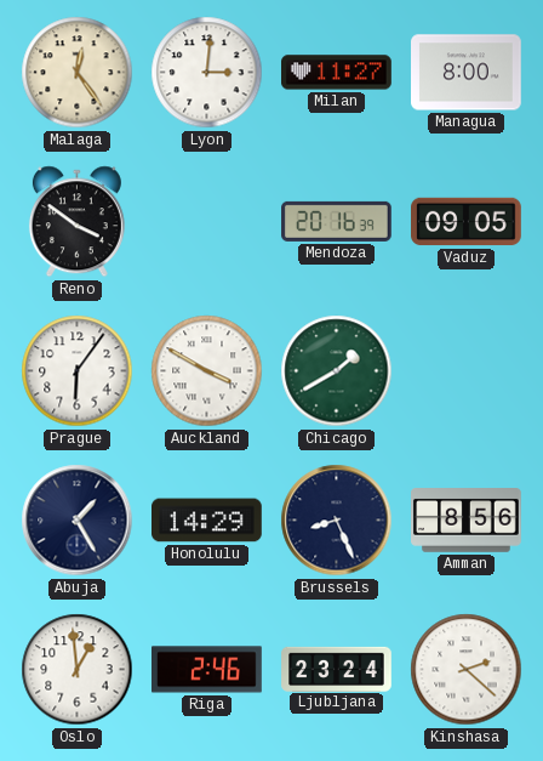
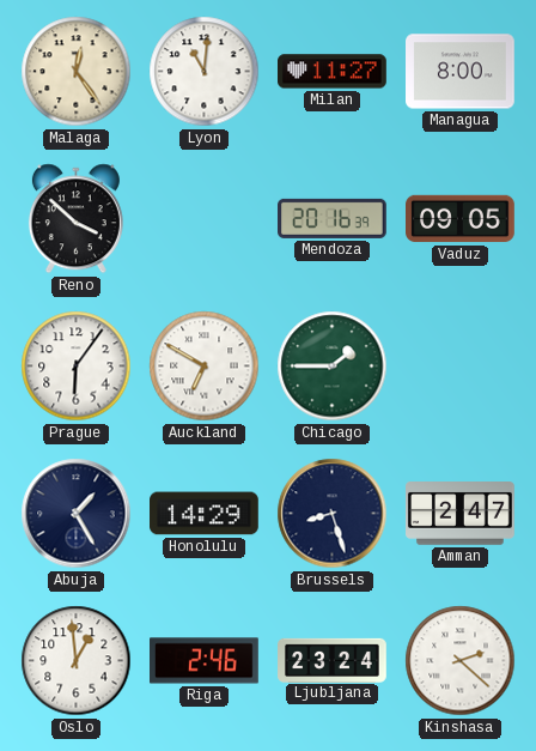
Lyon: 3:01 -> 11:01
Reno: 3:51 -> 3:52
Auckland: 3:50 -> 6:50
Chicago: 1:40 -> 1:45
Brussels: 8:26 -> 8:27
Amman: 8:56 -> 2:47
